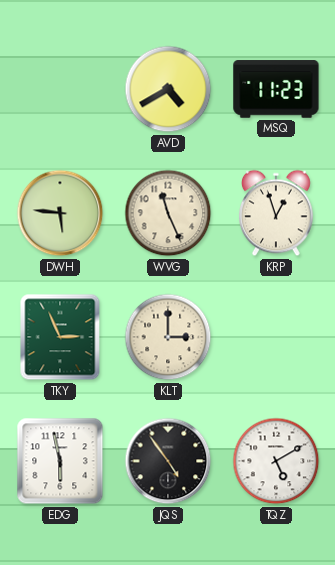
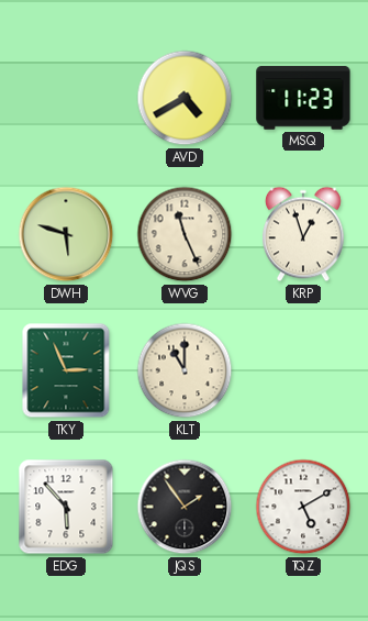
DWH: 5:46 -> 5:48
KLT: 3:00 -> 11:00
EDG: 5:58 -> 5:53
JQS: 4:54 -> 1:54
